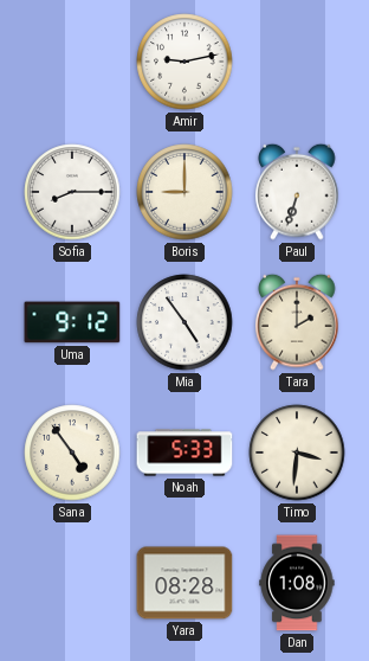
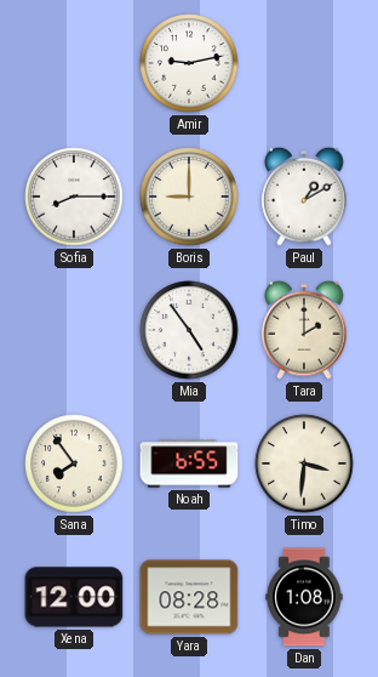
Paul: 6:33 -> 1:10
Uma: 9:12 -> none
Sana: 4:54 -> 7:54
Noah: 5:33 -> 6:55
Xena: none -> 12:00
